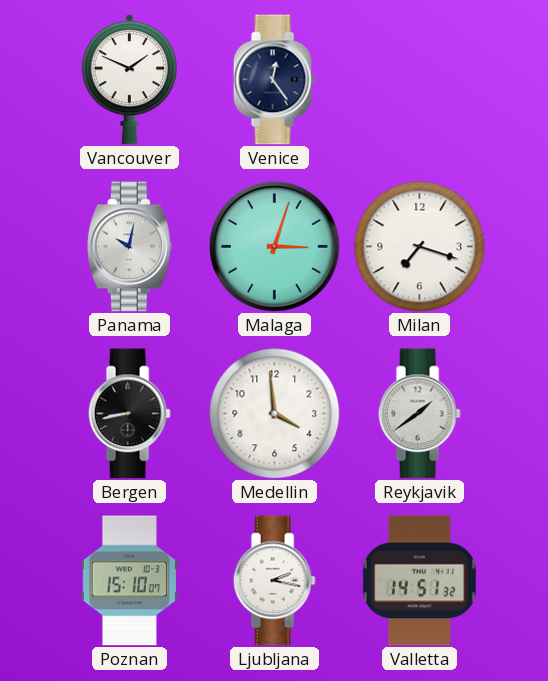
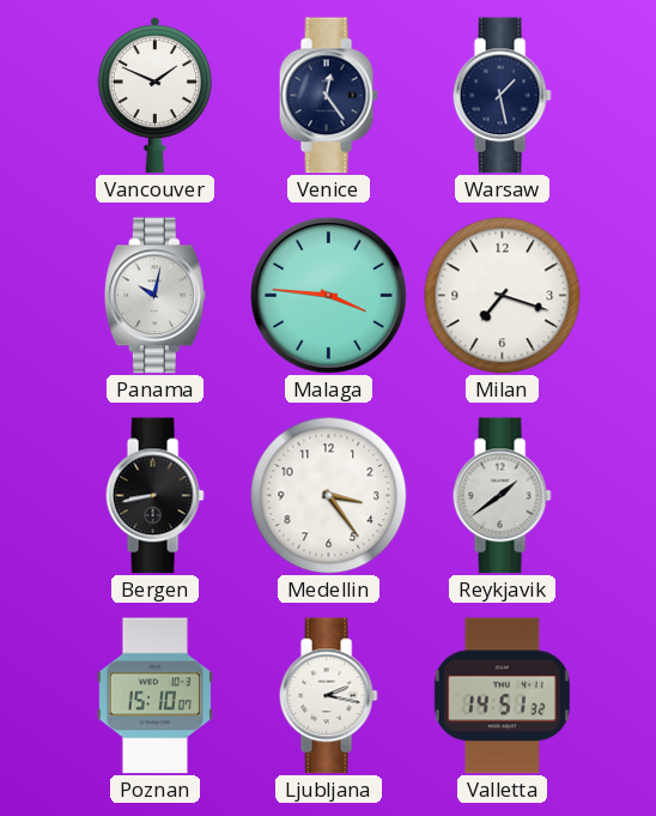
Warsaw: none -> 1:28
Malaga: 3:03 -> 3:46
Medellin: 3:59 -> 3:24
